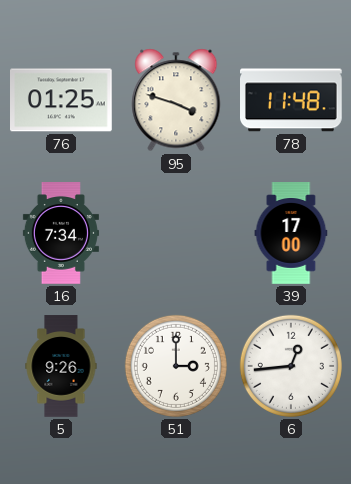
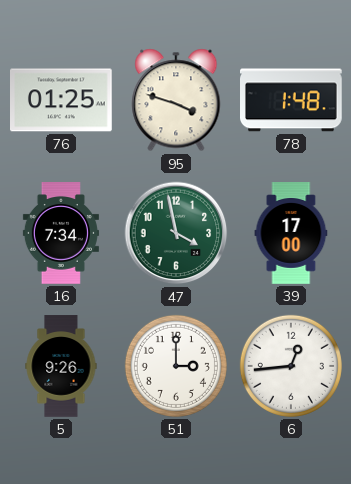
78: 11:48 -> 1:48
47: none -> 3:58
